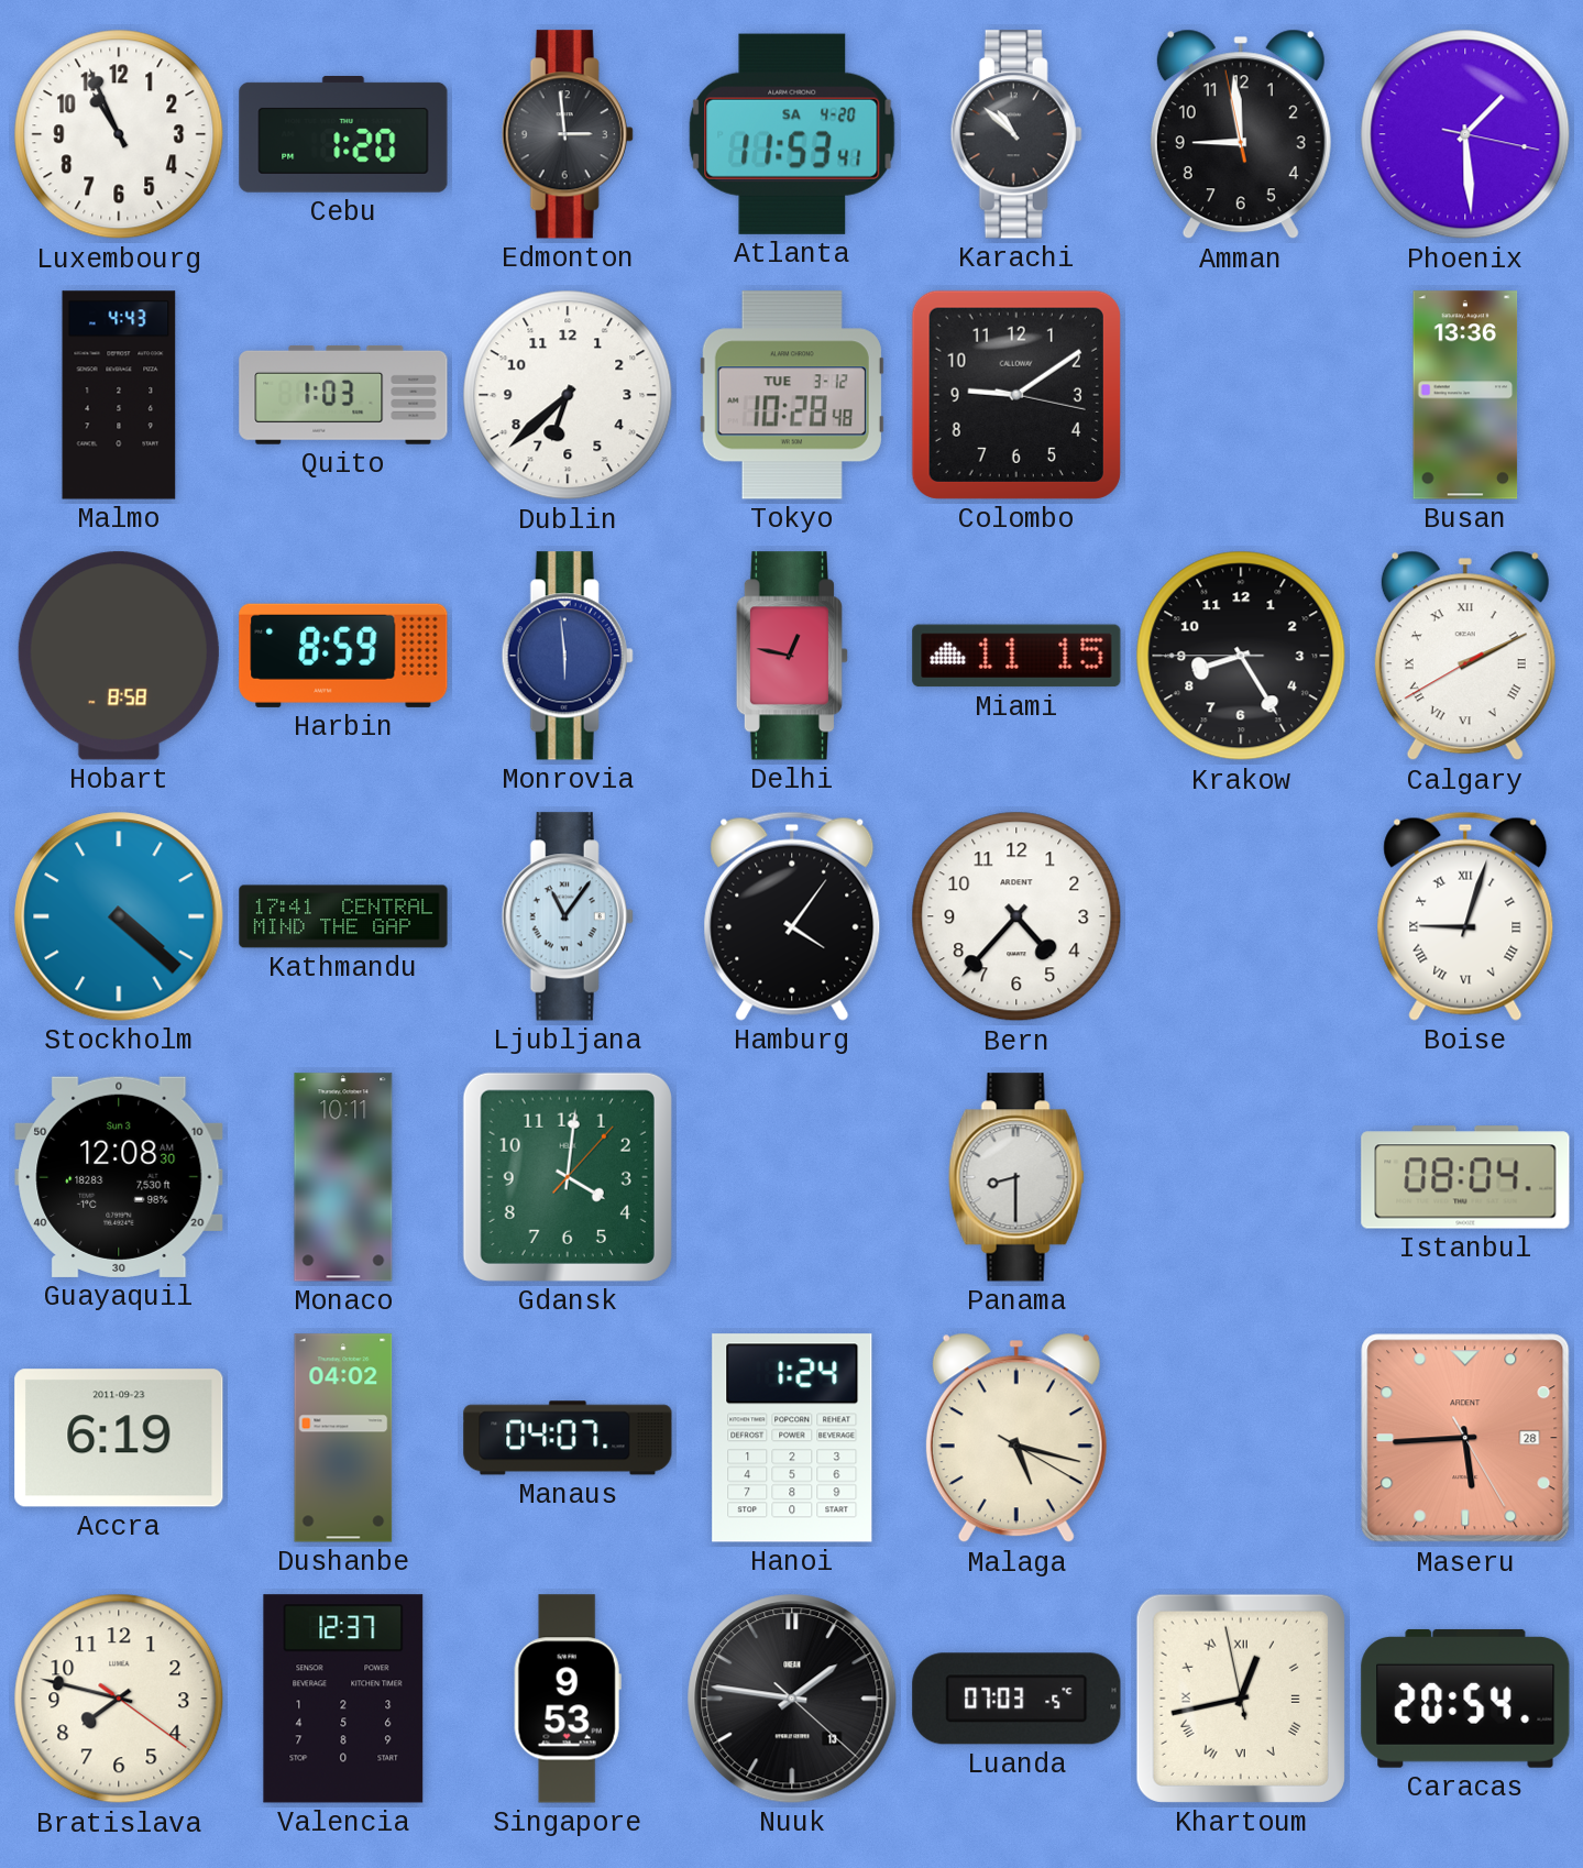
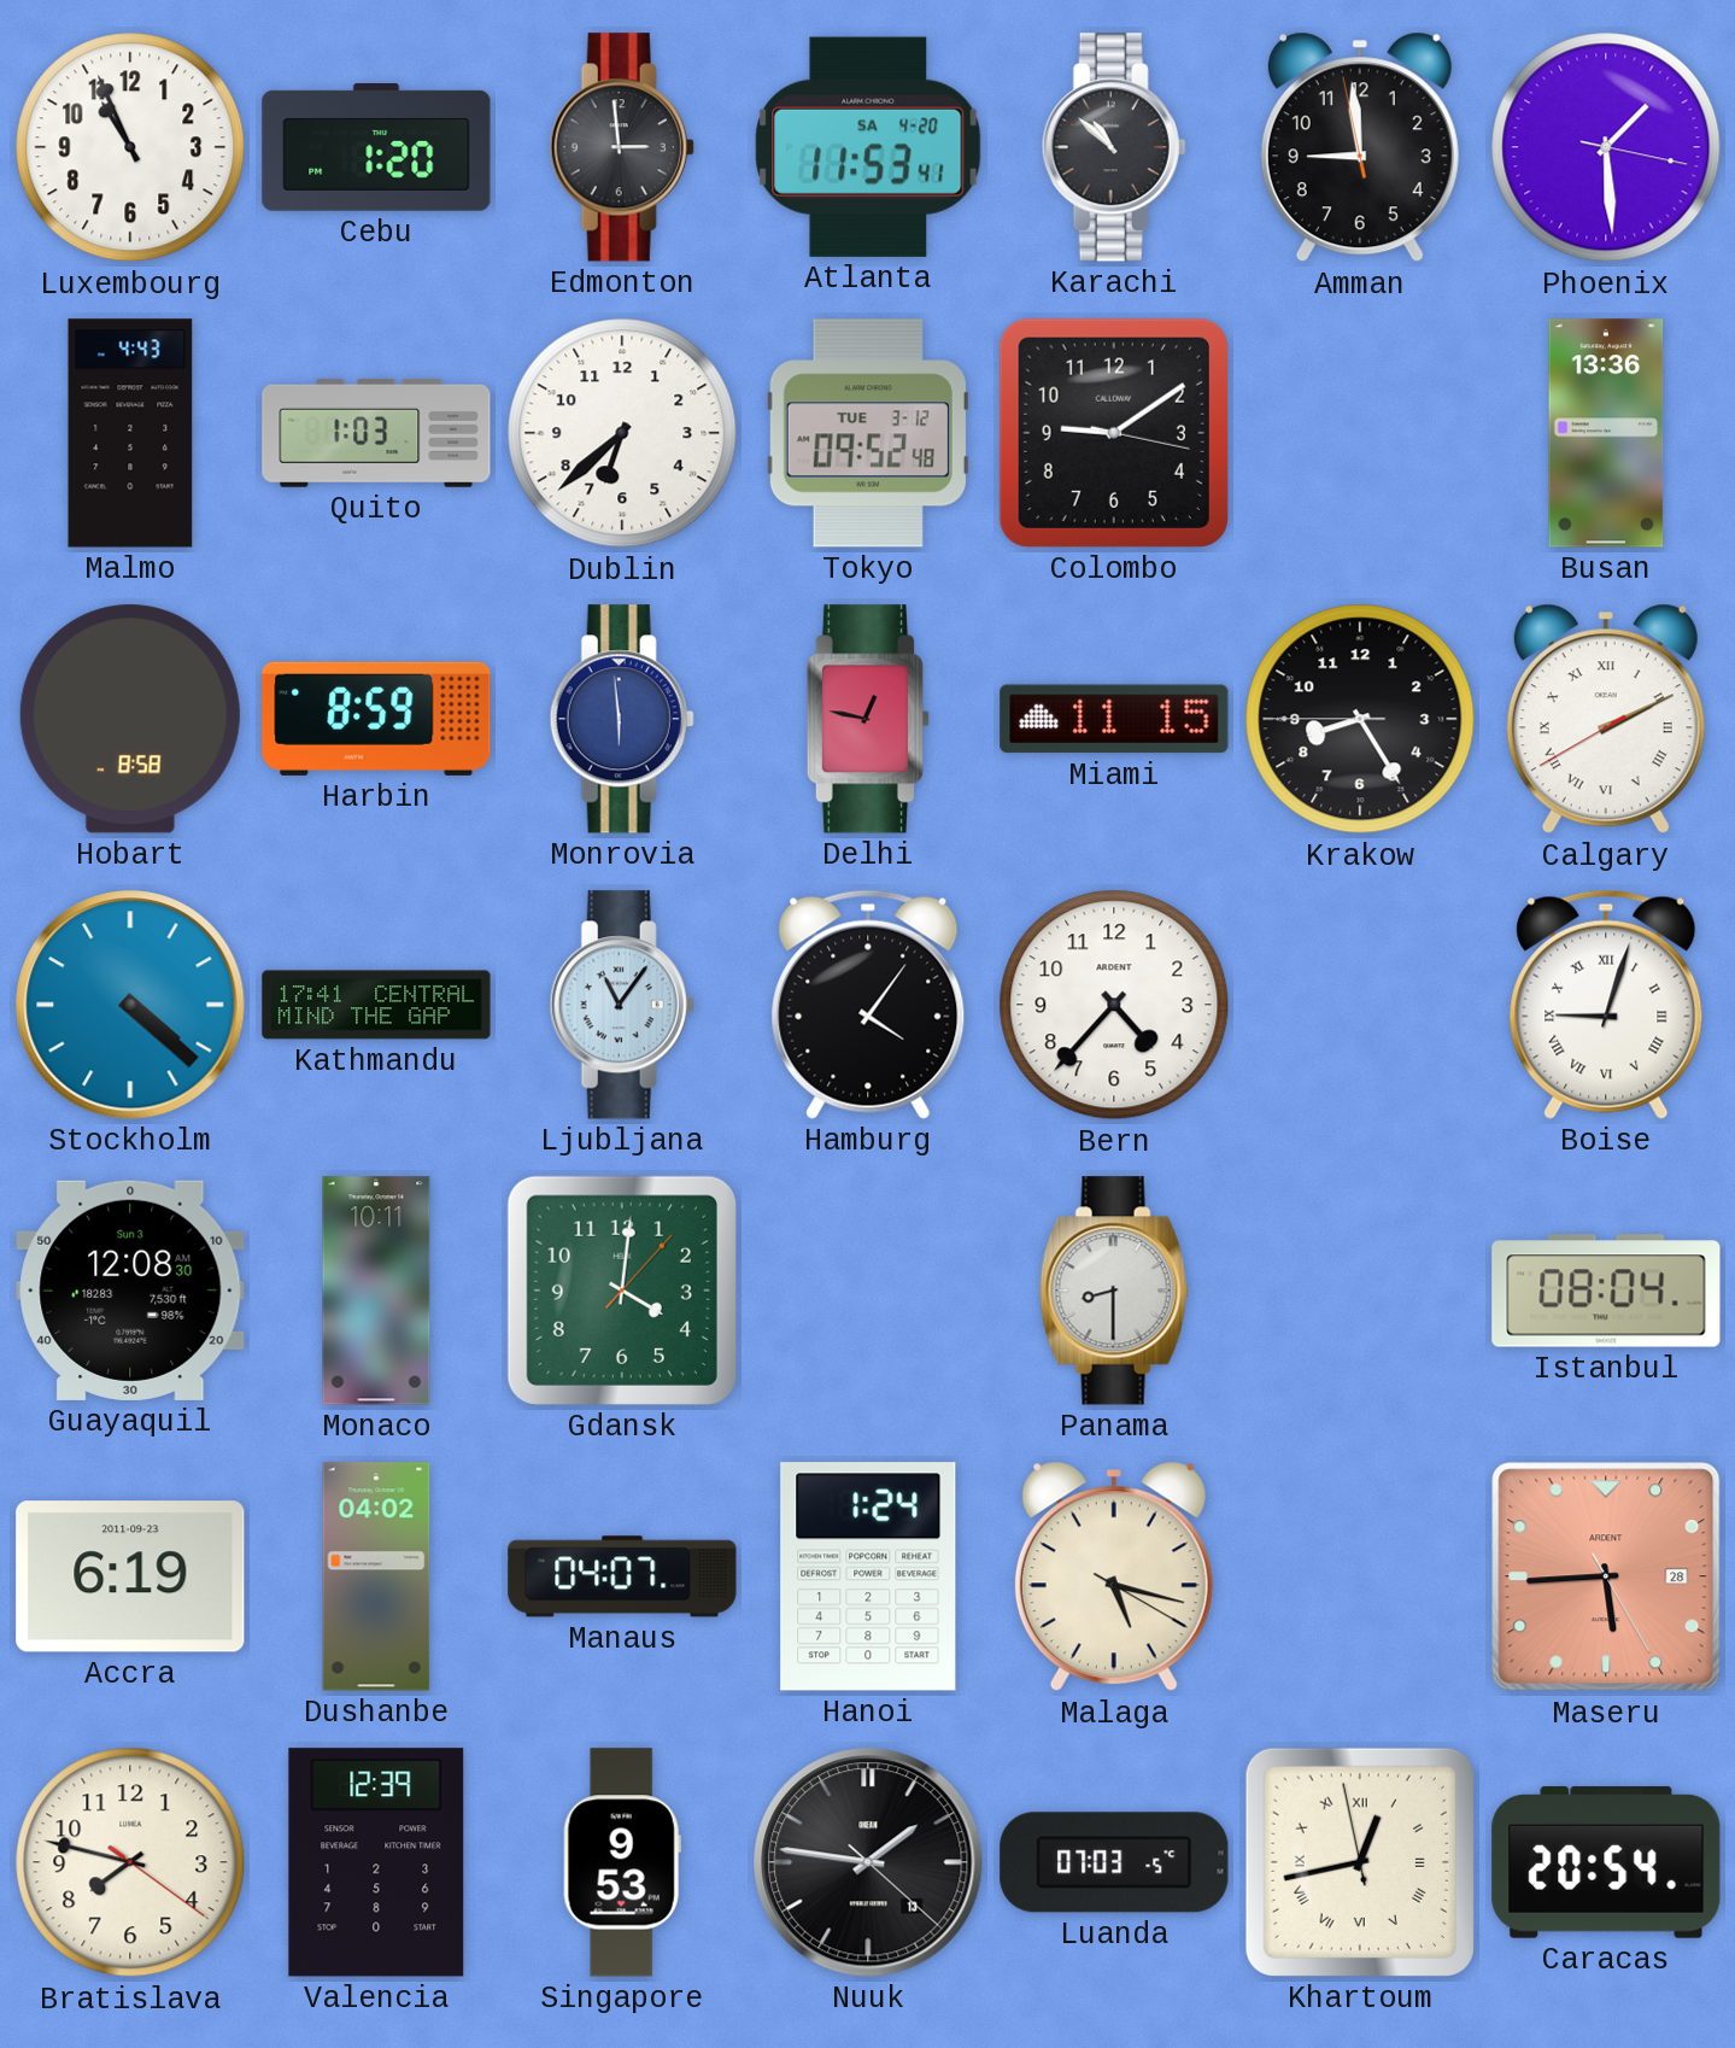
Tokyo: 10:28 -> 09:52
Valencia: 12:37 -> 12:39
